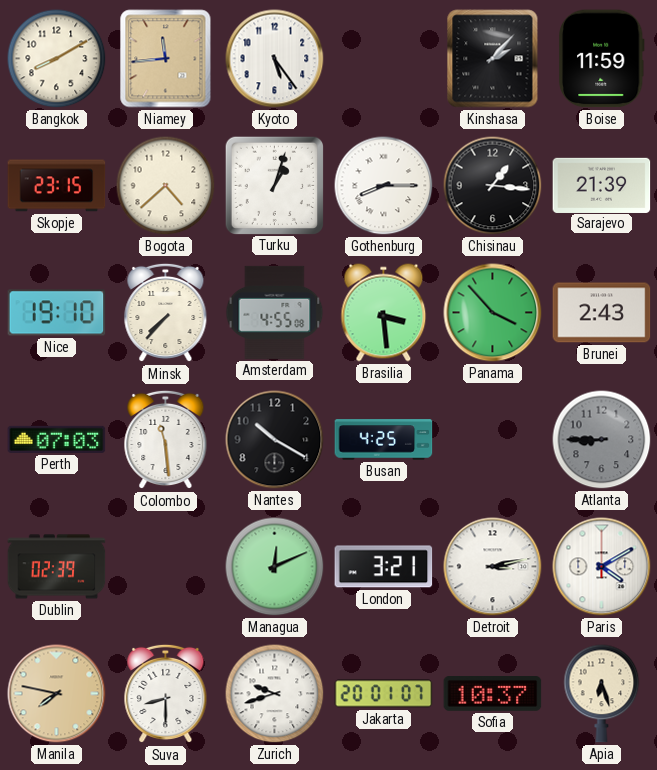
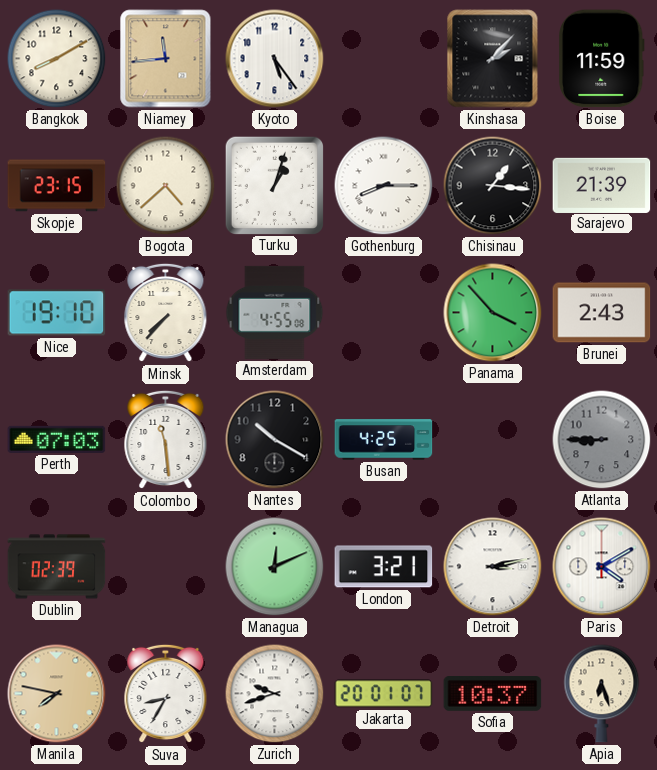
Brasilia: 3:29 -> none
Suva: 8:30 -> 8:35
